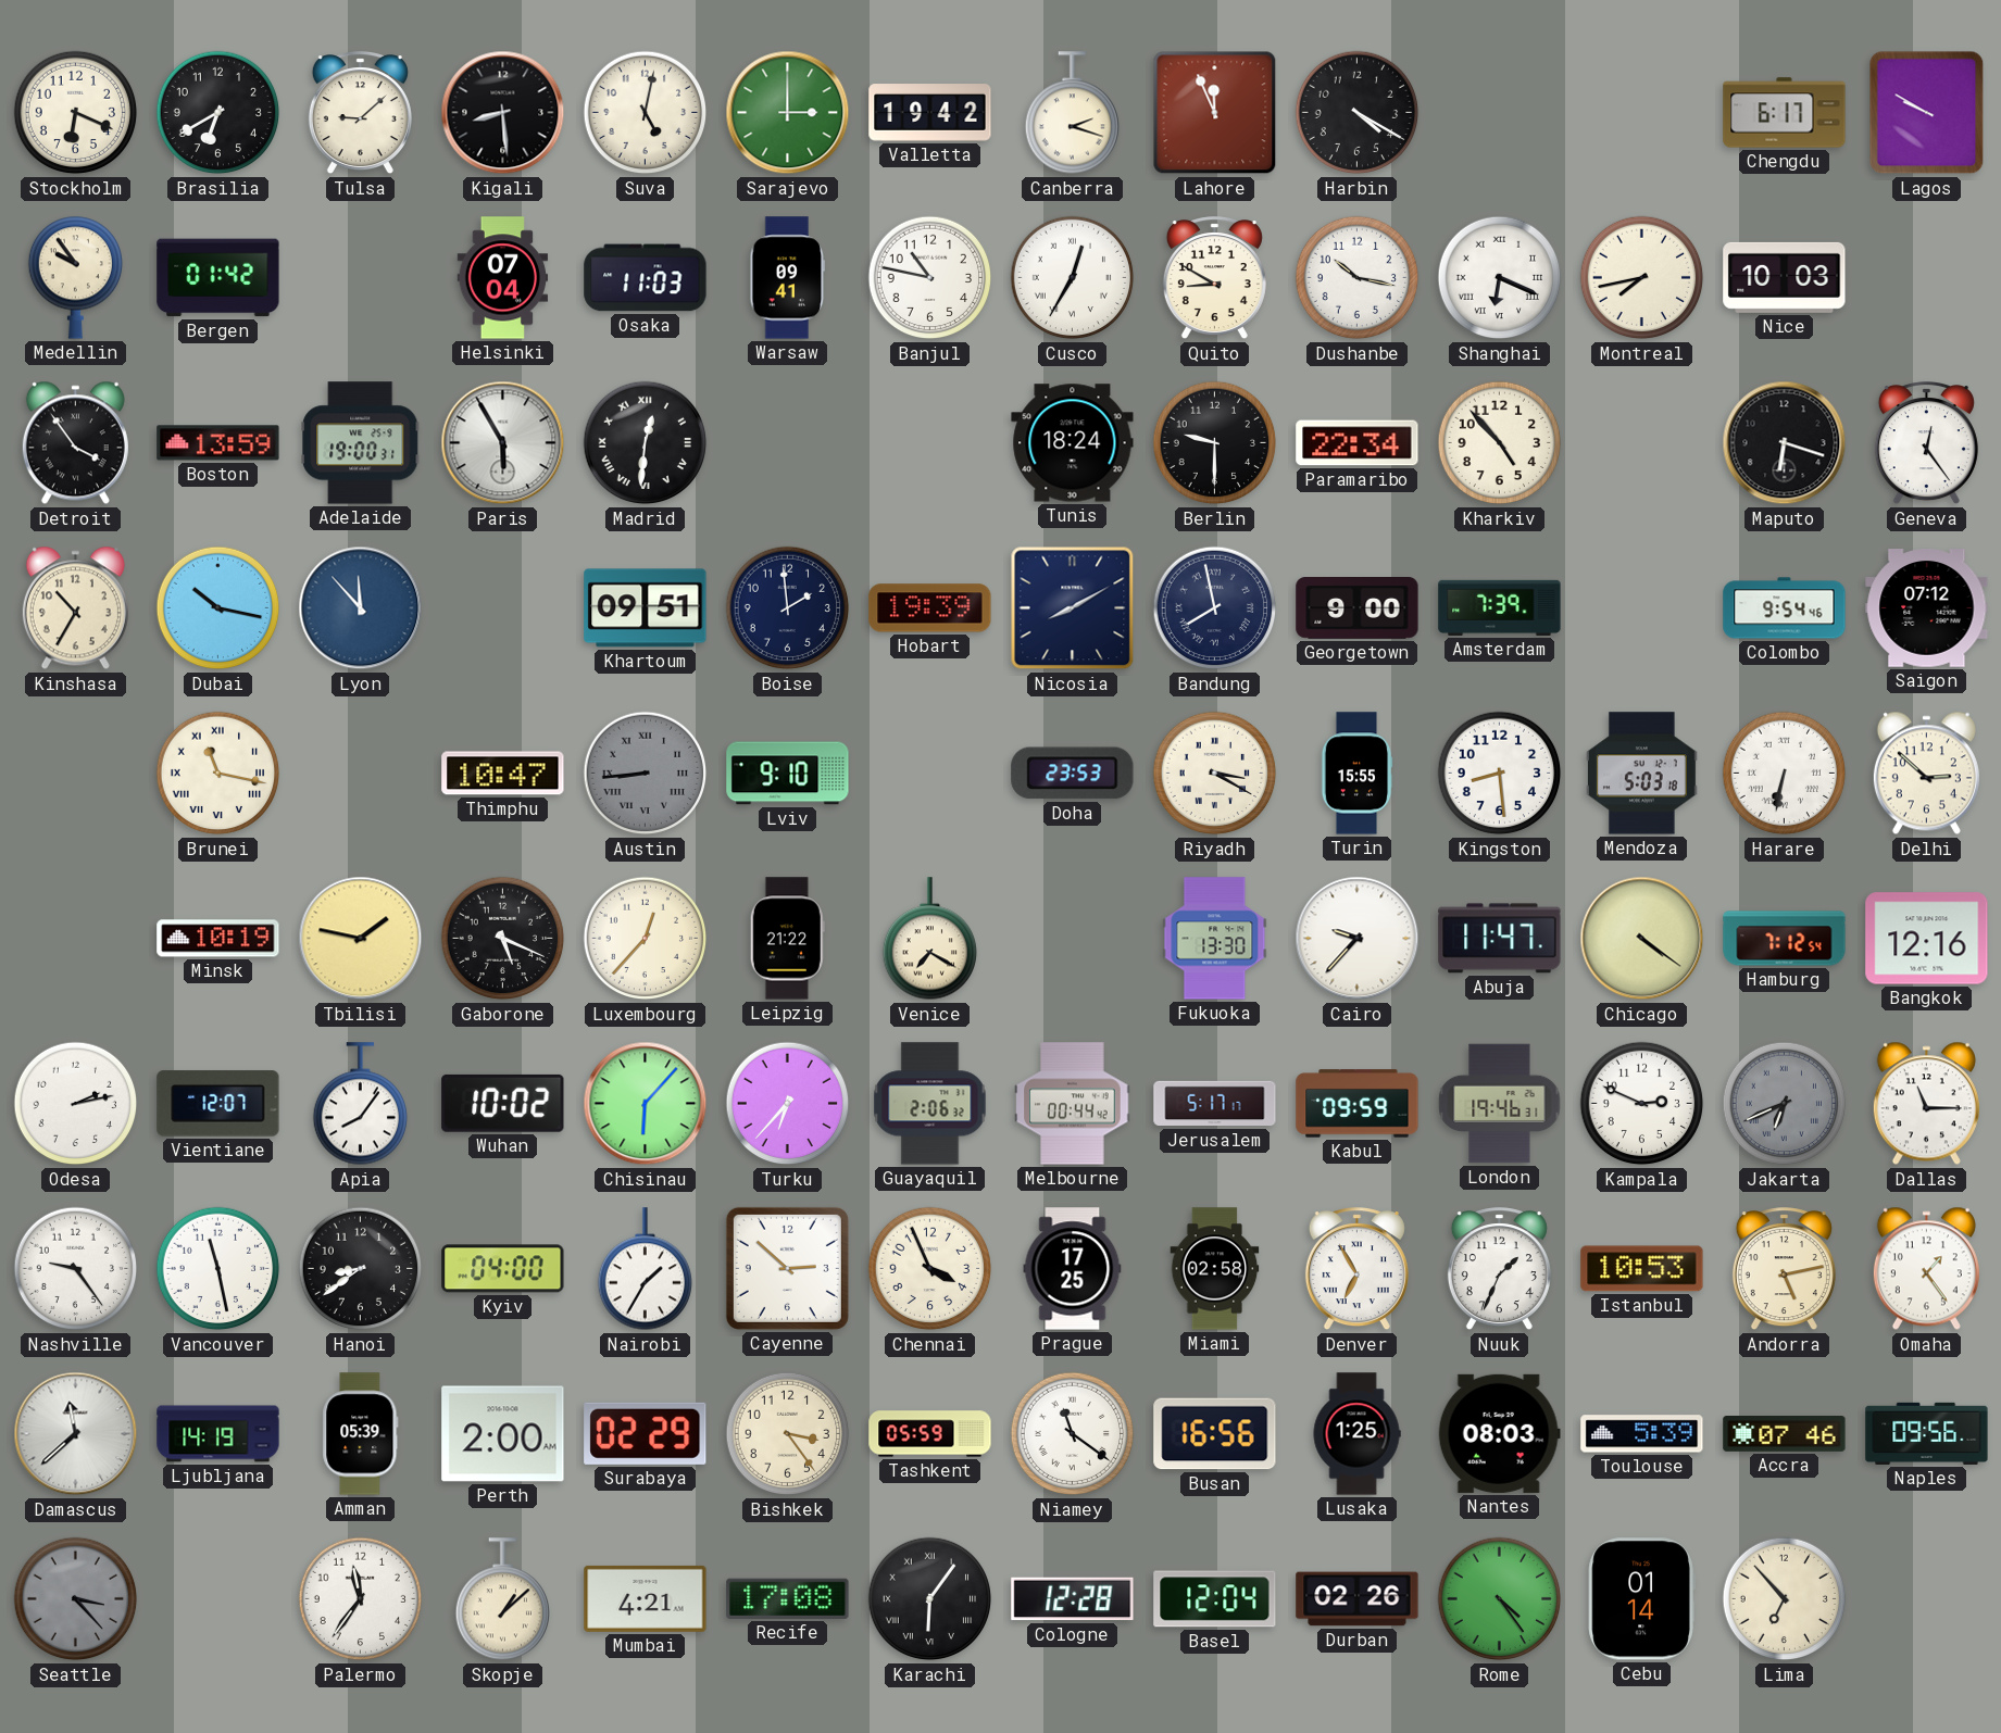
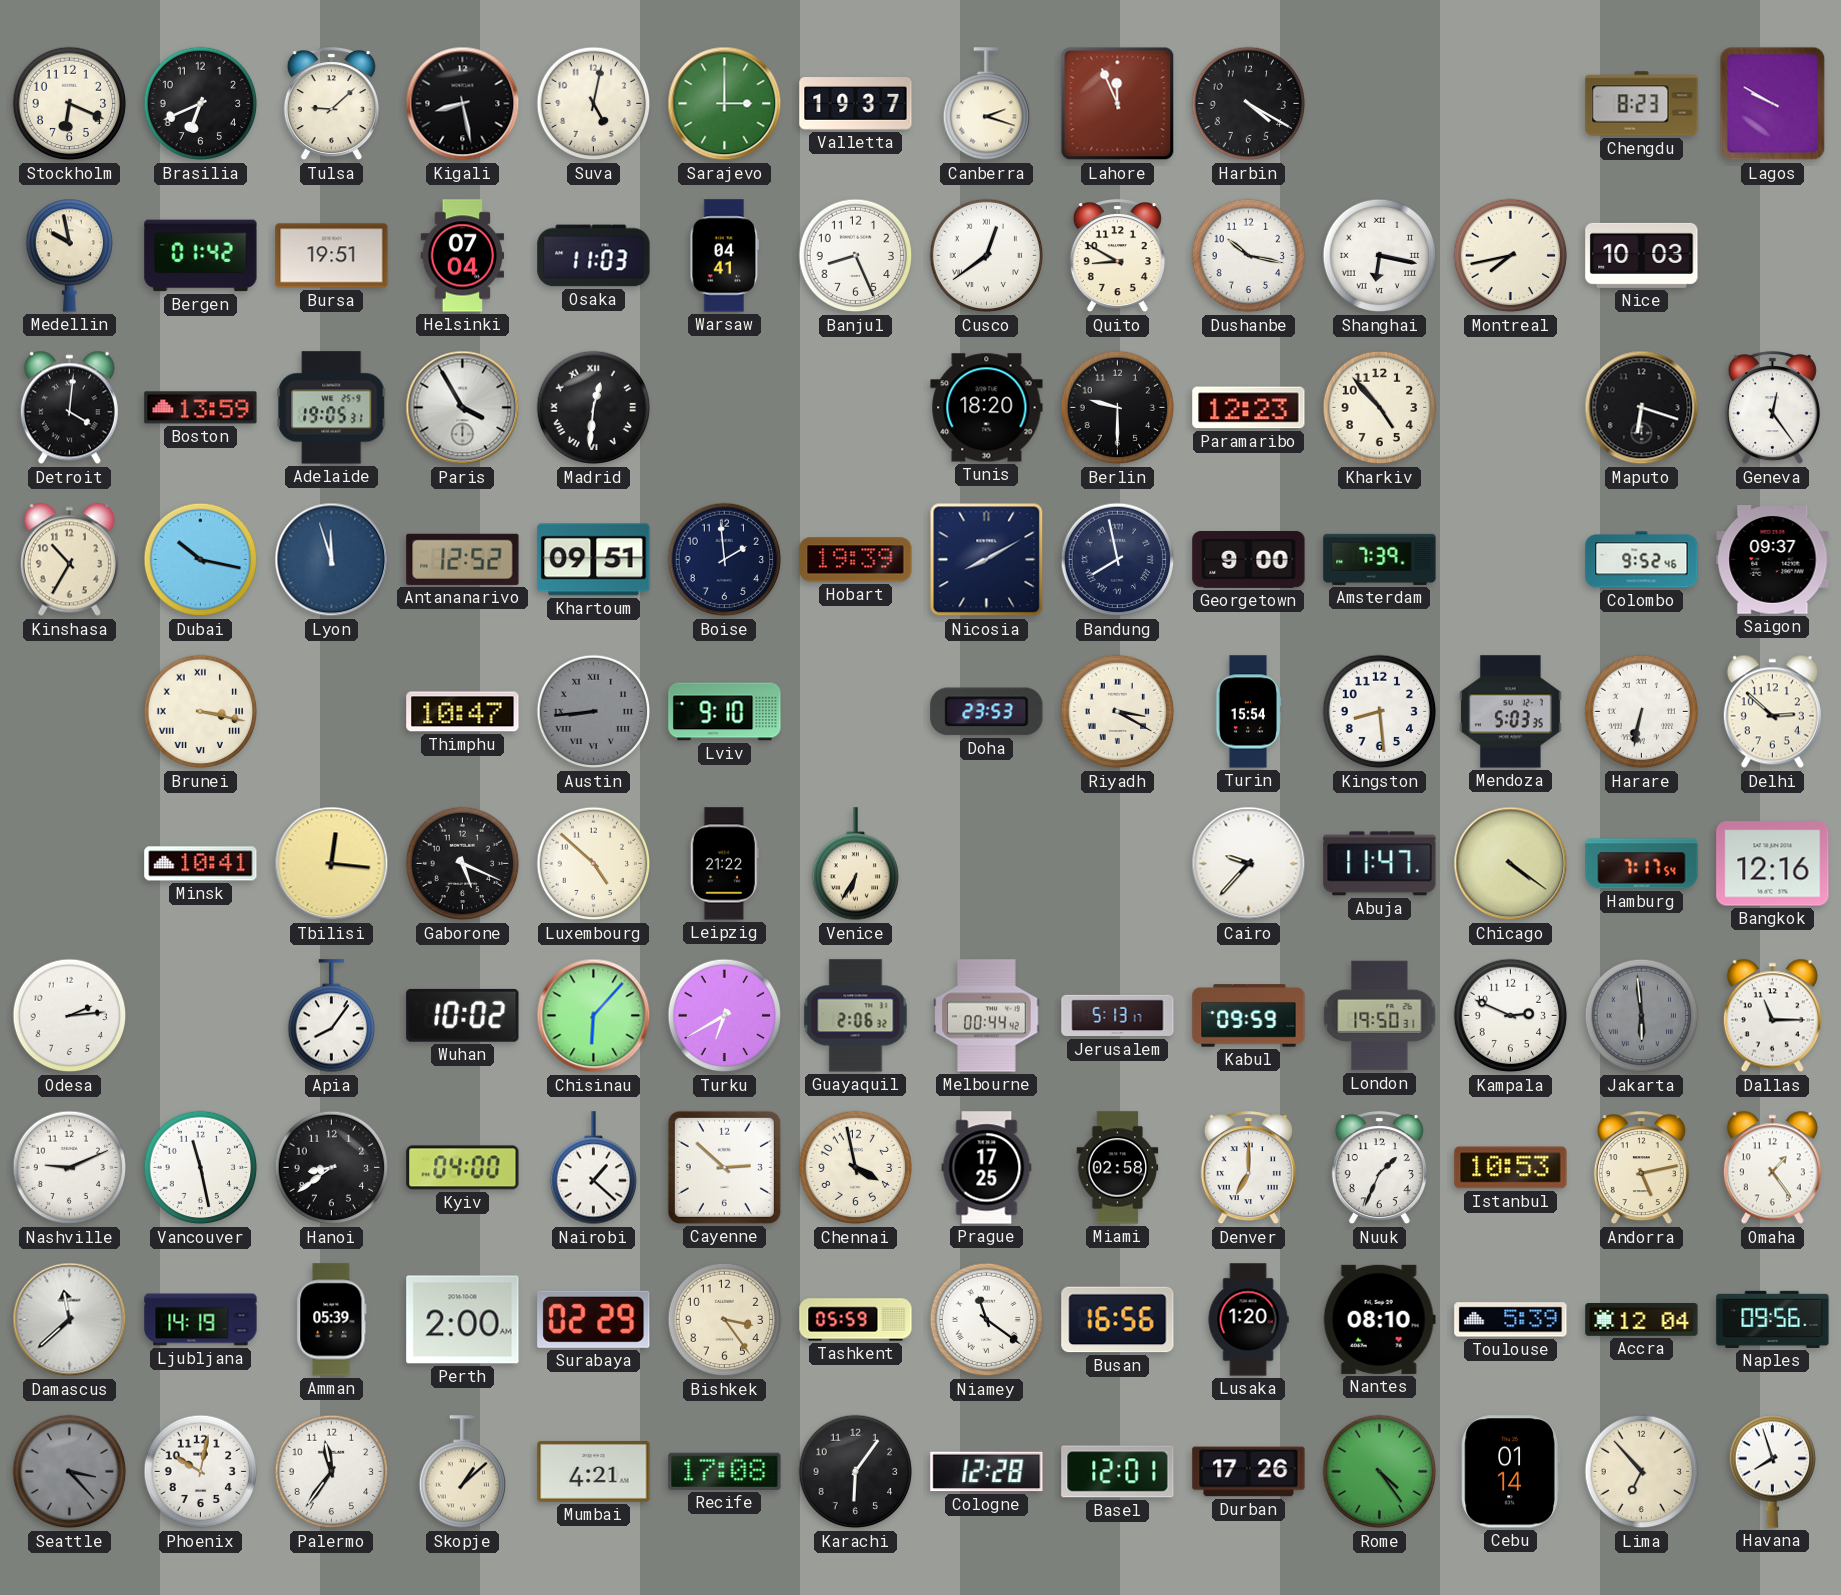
Brasilia: 6:40 -> 6:41
Kigali: 8:29 -> 8:28
Valletta: 19:42 -> 19:37
Chengdu: 6:17 -> 8:23
Medellin: 9:54 -> 9:58
Bursa: none -> 19:51
Warsaw: 09:41 -> 04:41
Banjul: 10:47 -> 8:26
Cusco: 12:35 -> 12:39
Shanghai: 6:19 -> 6:17
Detroit: 3:54 -> 4:01
Adelaide: 19:00 -> 19:05
Paris: 5:55 -> 3:55
Tunis: 18:24 -> 18:20
Paramaribo: 22:34 -> 12:23
Lyon: 11:53 -> 11:57
Antananarivo: none -> 12:52
Colombo: 9:54 -> 9:52
Saigon: 07:12 -> 09:37
Brunei: 11:17 -> 3:17
Turin: 15:55 -> 15:54
Mendoza: 5:03:18 -> 5:03:35
Minsk: 10:19 -> 10:41
Tbilisi: 1:47 -> 12:16
Luxembourg: 12:37 -> 4:52
Venice: 7:20 -> 6:35
Fukuoka: 13:30 -> none
Hamburg: 7:12 -> 7:17
Odesa: 2:13 -> 2:14
Vientiane: 12:07 -> none
Turku: 6:37 -> 6:40
Jerusalem: 5:17 -> 5:13
London: 19:46 -> 19:50
Jakarta: 6:41 -> 5:59
Nashville: 9:24 -> 9:11
Nairobi: 1:35 -> 1:22
Chennai: 3:56 -> 3:58
Denver: 6:55 -> 7:00
Lusaka: 1:25 -> 1:20
Nantes: 08:03 -> 08:10
Accra: 07:46 -> 12:04
Phoenix: none -> 10:02
Karachi numerals: Roman -> Arabic
Basel: 12:04 -> 12:01
Durban: 02:26 -> 17:26
Havana: none -> 7:57
